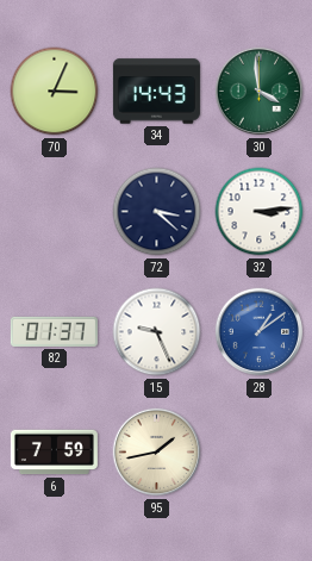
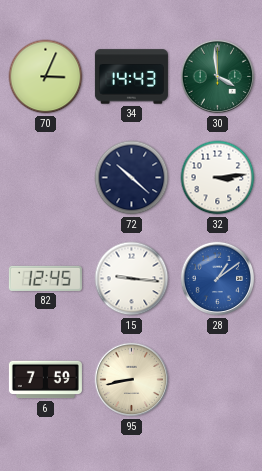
72: 3:22 -> 10:22
82: 01:37 -> 12:45
15: 9:26 -> 9:16
95: 1:43 -> 8:43
